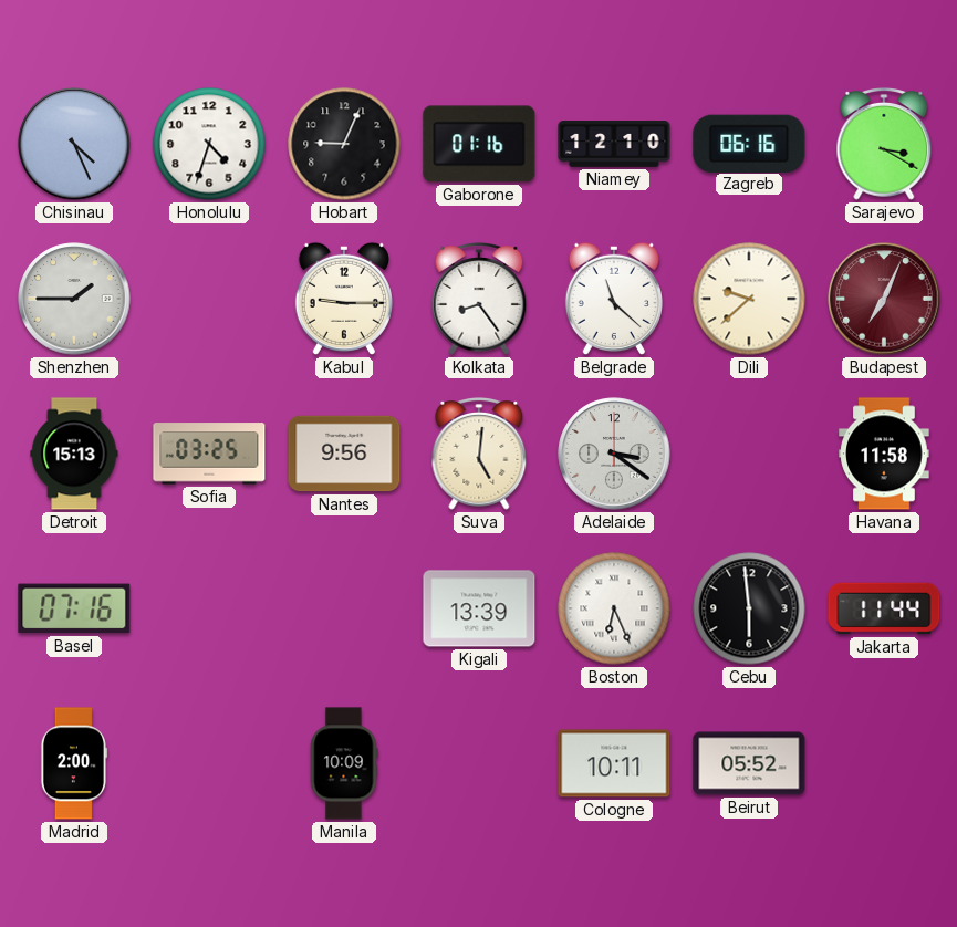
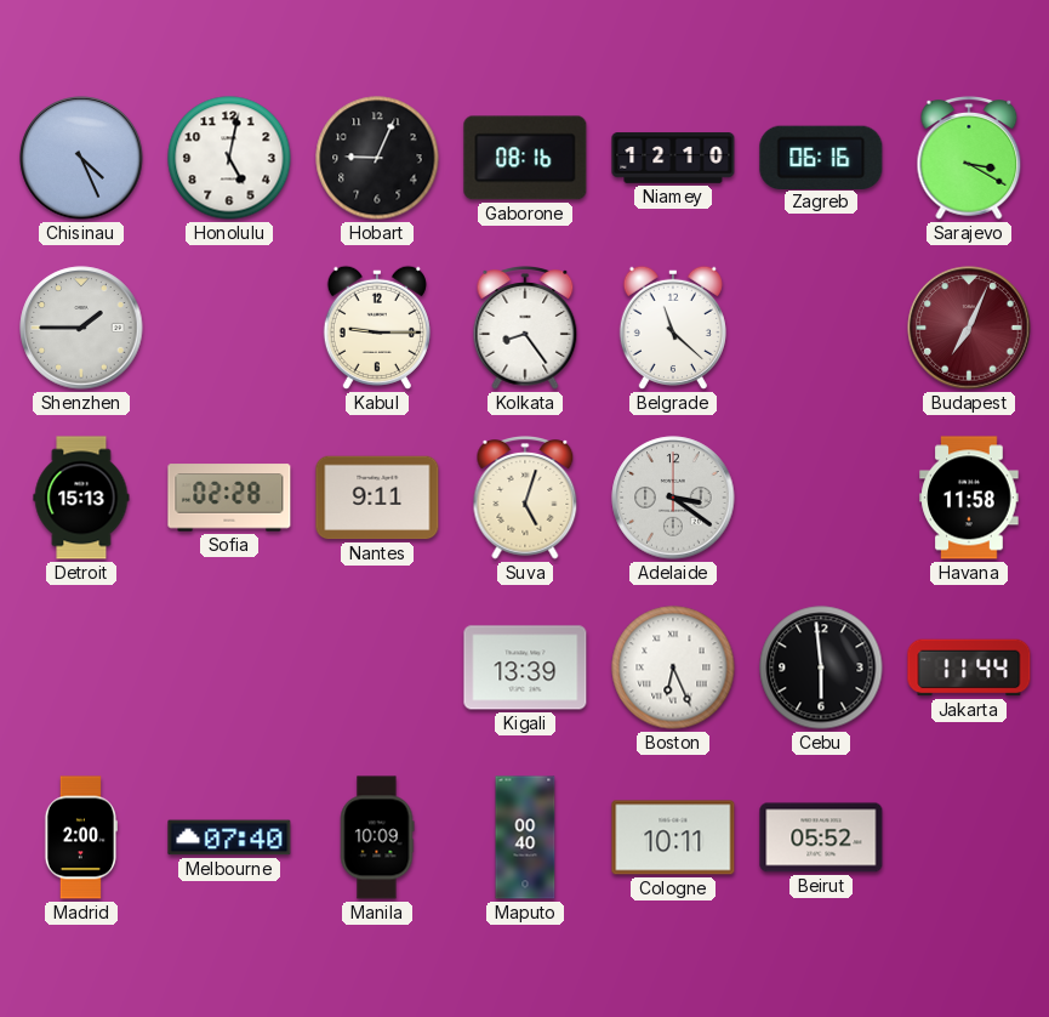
Honolulu: 4:33 -> 5:02
Gaborone: 01:16 -> 08:16
Dili: 9:38 -> none
Sofia: 03:25 -> 02:28
Nantes: 9:56 -> 9:11
Suva: 5:01 -> 5:03
Basel: 07:16 -> none
Melbourne: none -> 07:40
Maputo: none -> 00:40
